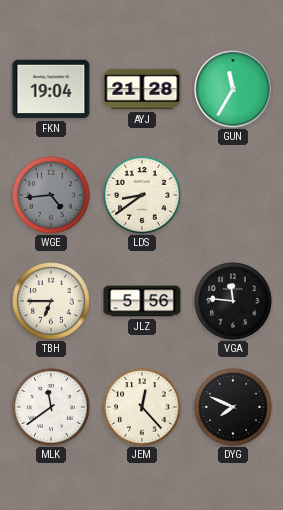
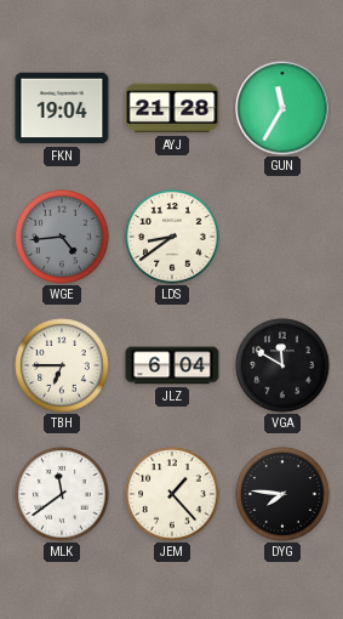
JLZ: 5:56 -> 6:04
VGA: 11:46 -> 11:50
JEM: 12:23 -> 1:23
DYG: 7:49 -> 7:46
